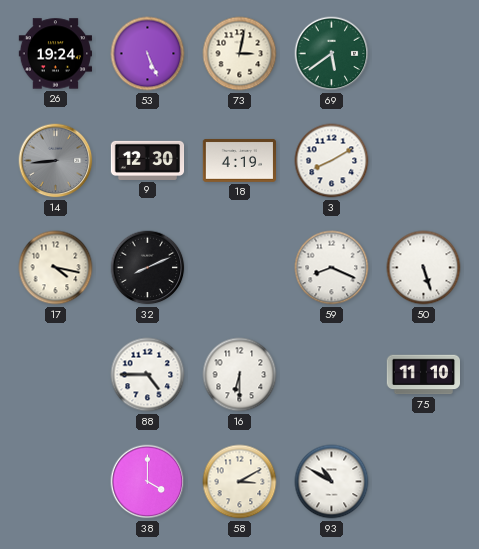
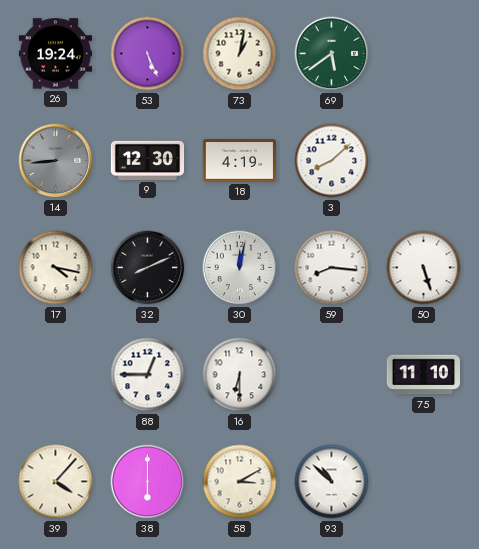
73: 3:02 -> 1:02
3: 8:10 -> 8:08
30: none -> 12:02
59: 8:19 -> 8:16
88: 4:45 -> 12:45
39: none -> 4:07
38: 4:00 -> 6:00
93: 10:50 -> 10:52
